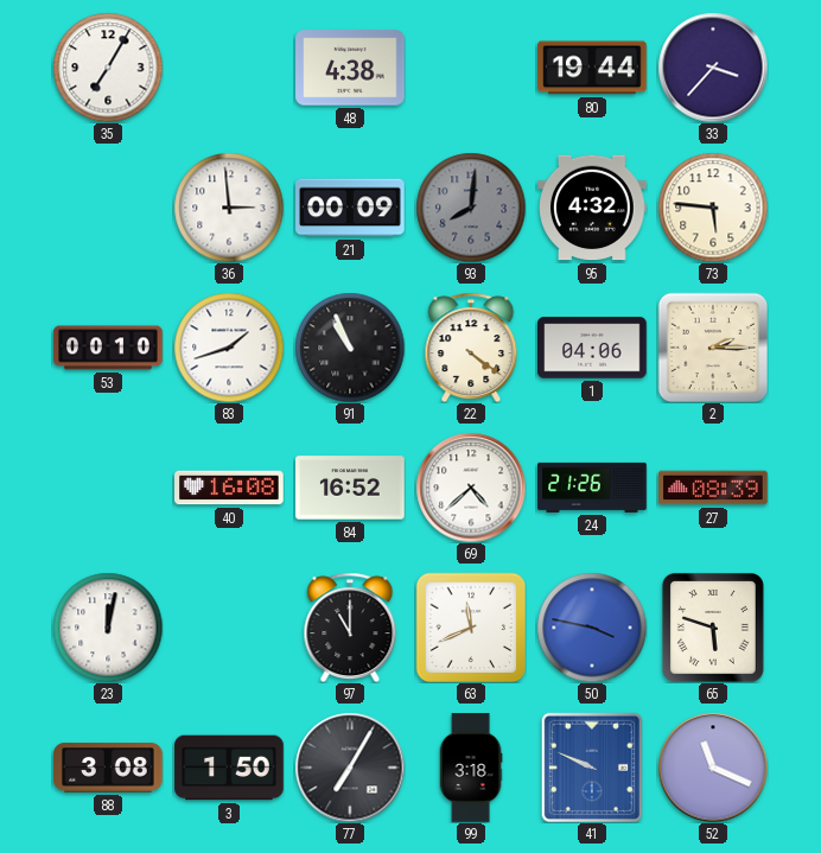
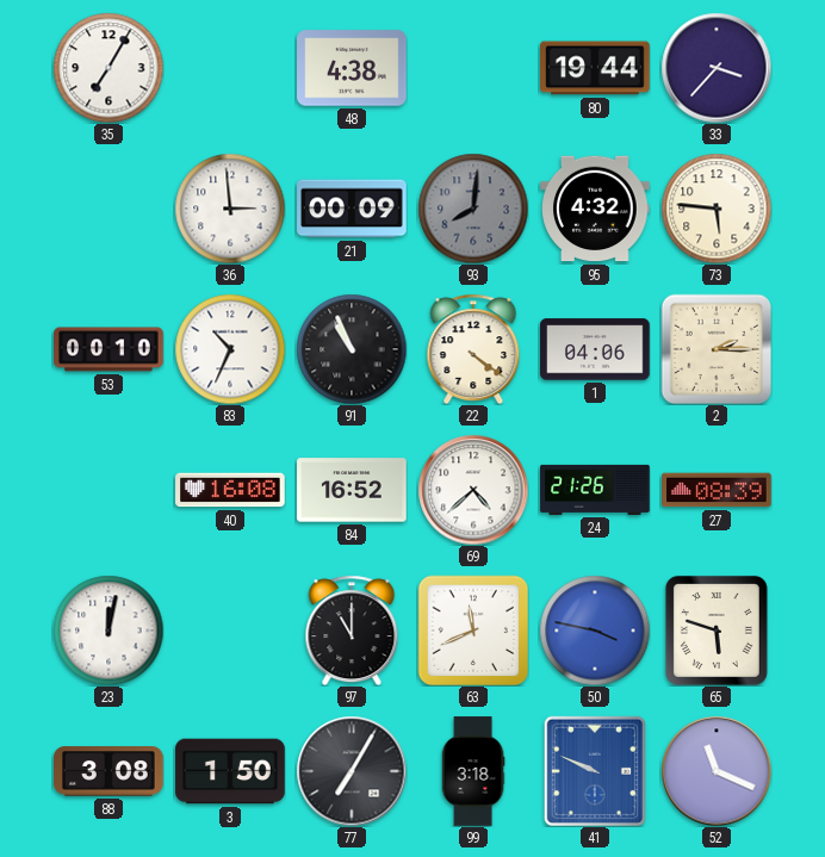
83: 1:42 -> 10:34
